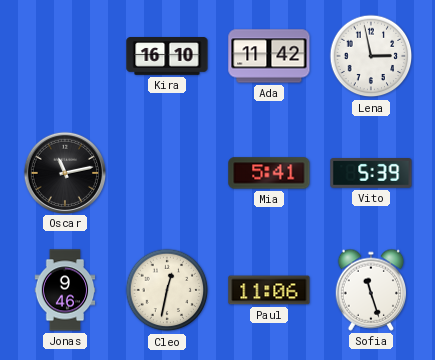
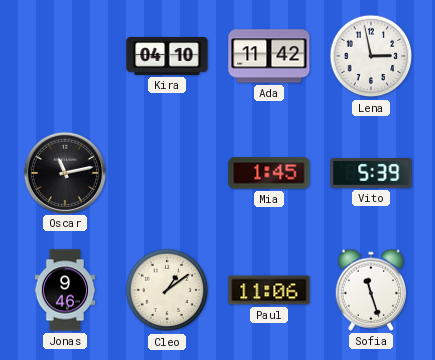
Kira: 16:10 -> 04:10
Mia: 5:41 -> 1:45
Cleo: 12:32 -> 1:09
